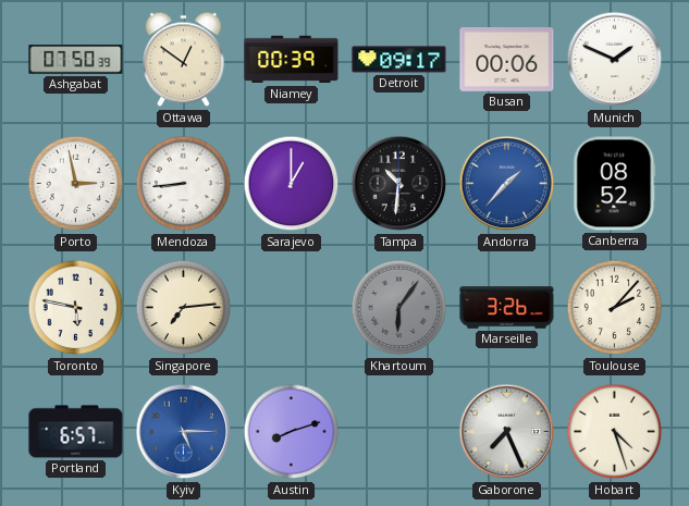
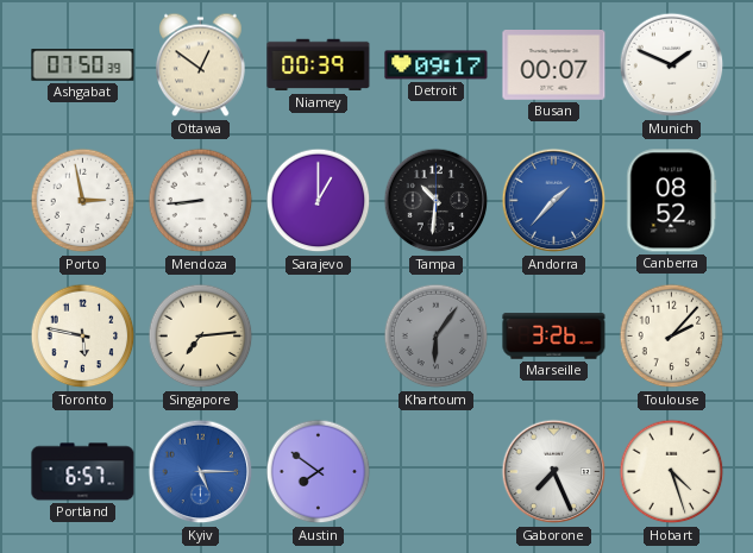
Busan: 00:06 -> 00:07
Austin: 8:12 -> 7:51
